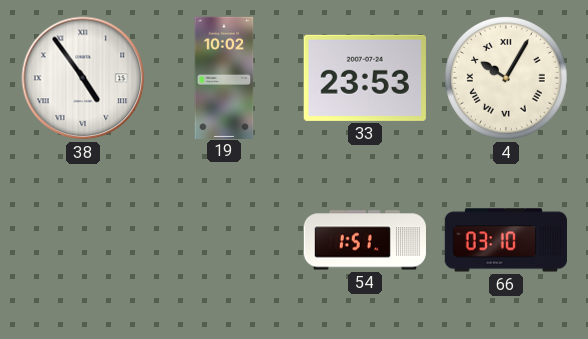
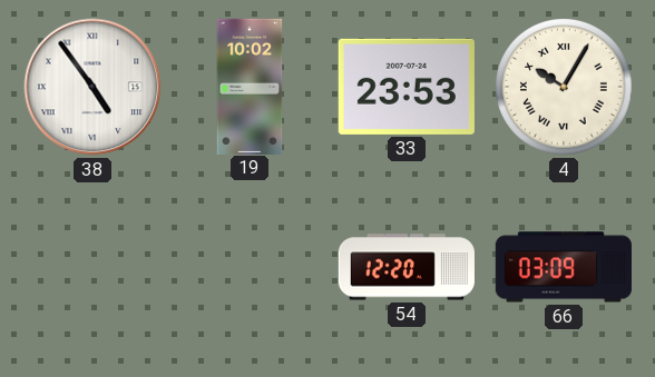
54: 1:51 -> 12:20
66: 03:10 -> 03:09
